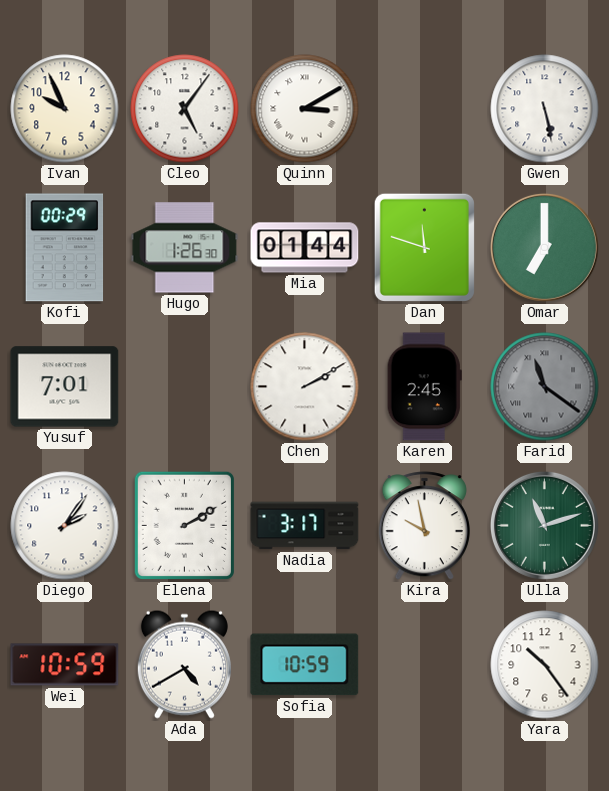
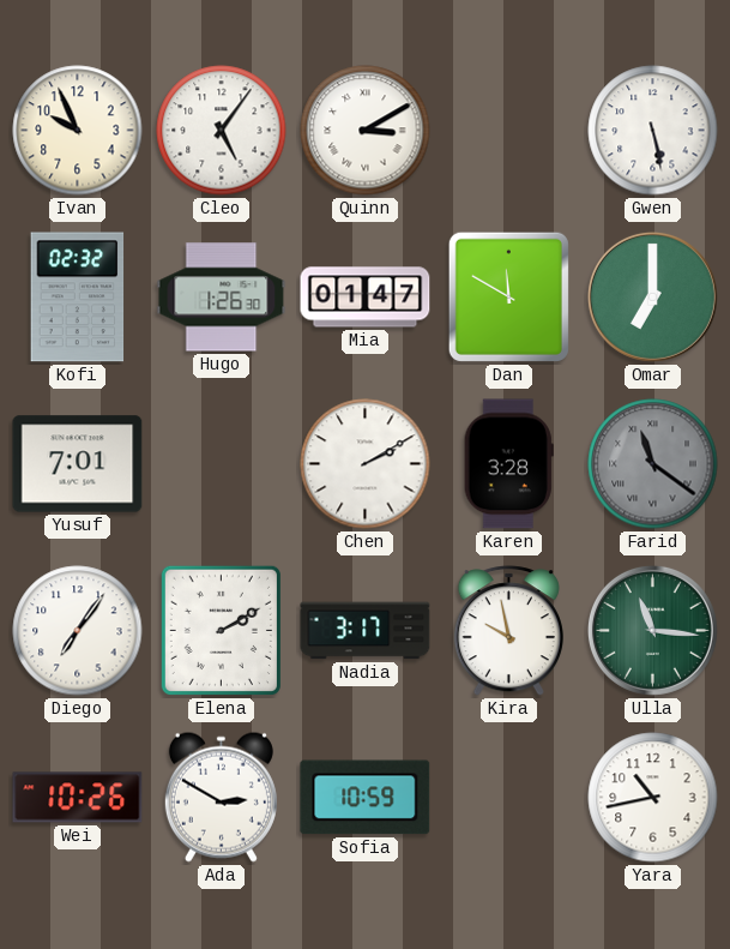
Kofi: 00:29 -> 02:32
Mia: 01:44 -> 01:47
Dan: 11:48 -> 11:50
Karen: 2:45 -> 3:28
Diego: 2:06 -> 7:06
Ulla: 11:12 -> 11:16
Wei: 10:59 -> 10:26
Ada: 4:40 -> 2:50
Yara: 10:24 -> 10:43
